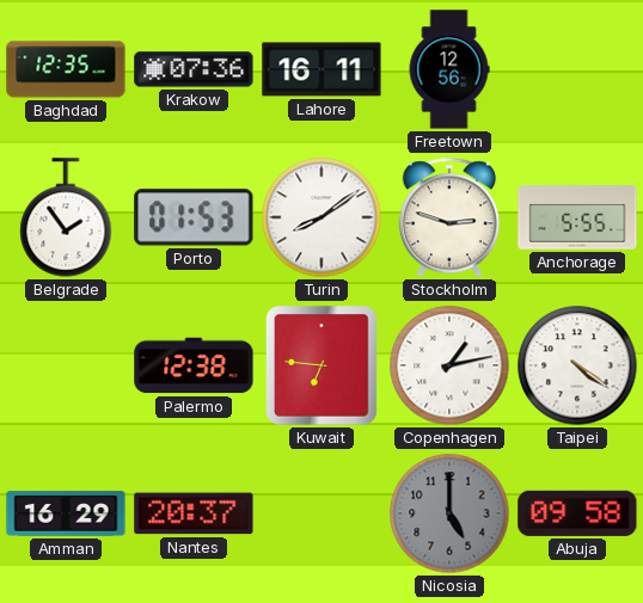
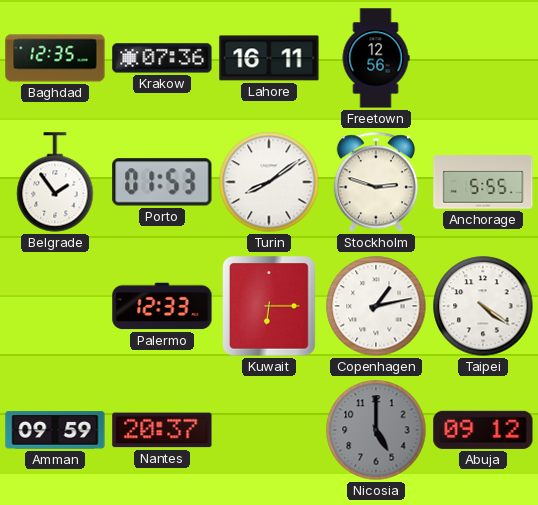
Palermo: 12:38 -> 12:33
Kuwait: 6:46 -> 6:15
Amman: 16:29 -> 09:59
Abuja: 09:58 -> 09:12
